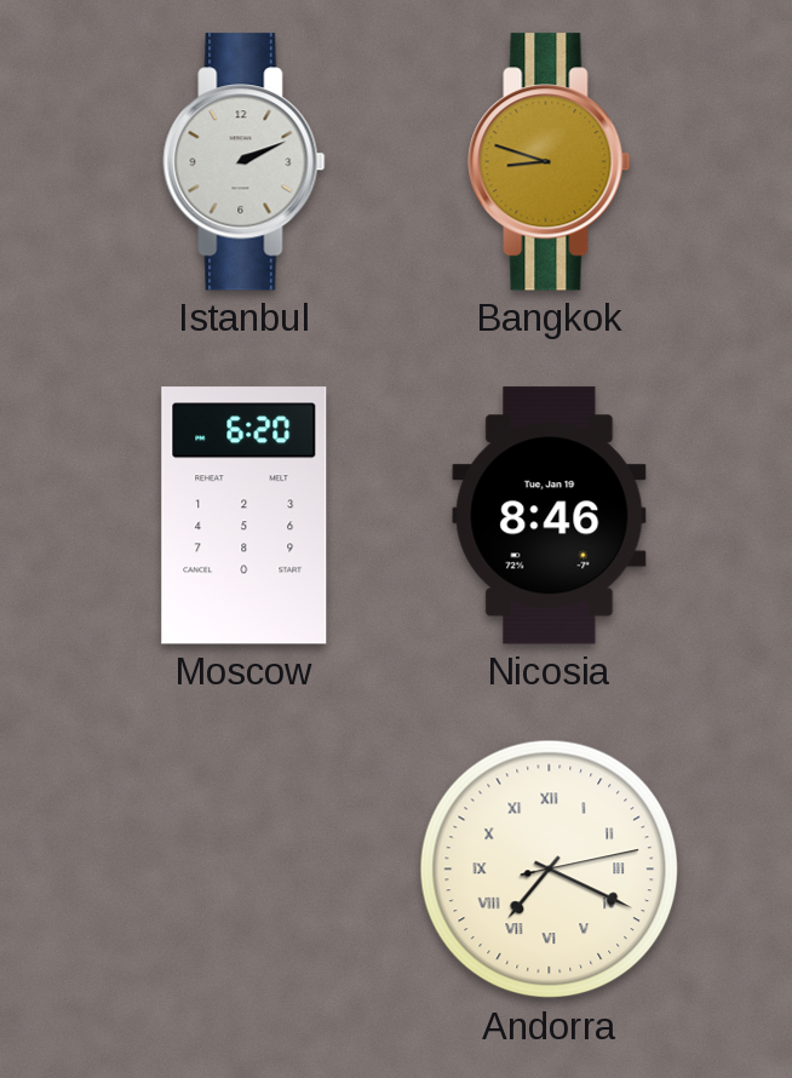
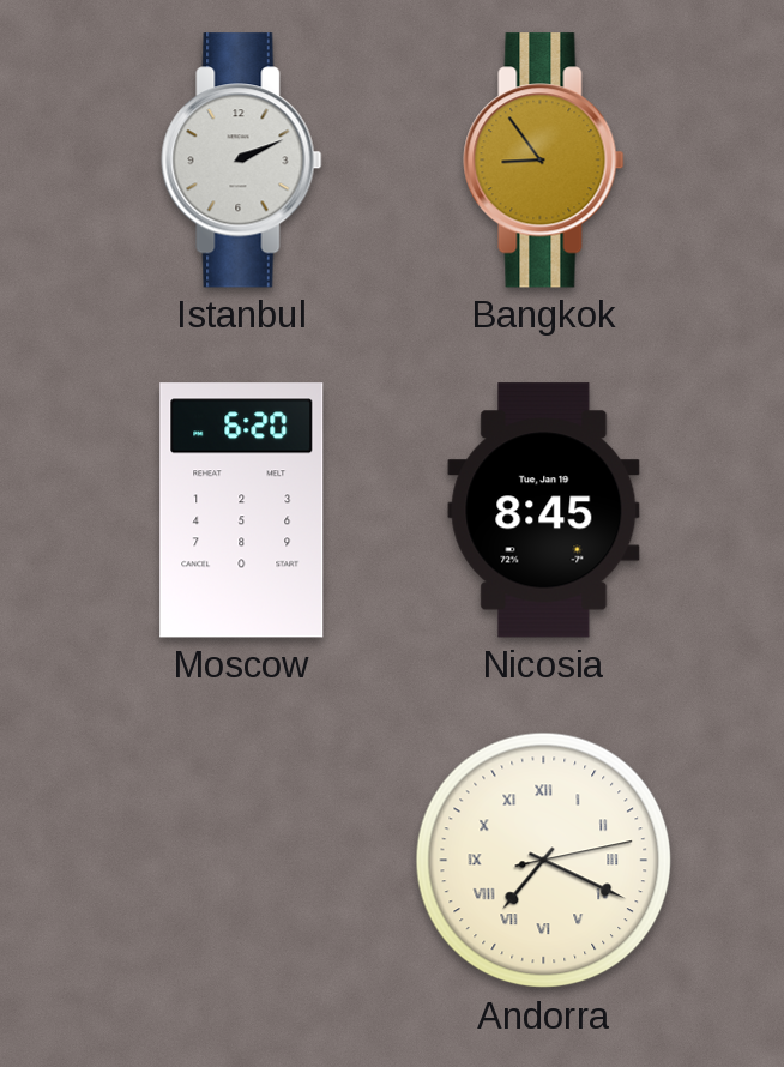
Bangkok: 8:48 -> 8:54
Nicosia: 8:46 -> 8:45
